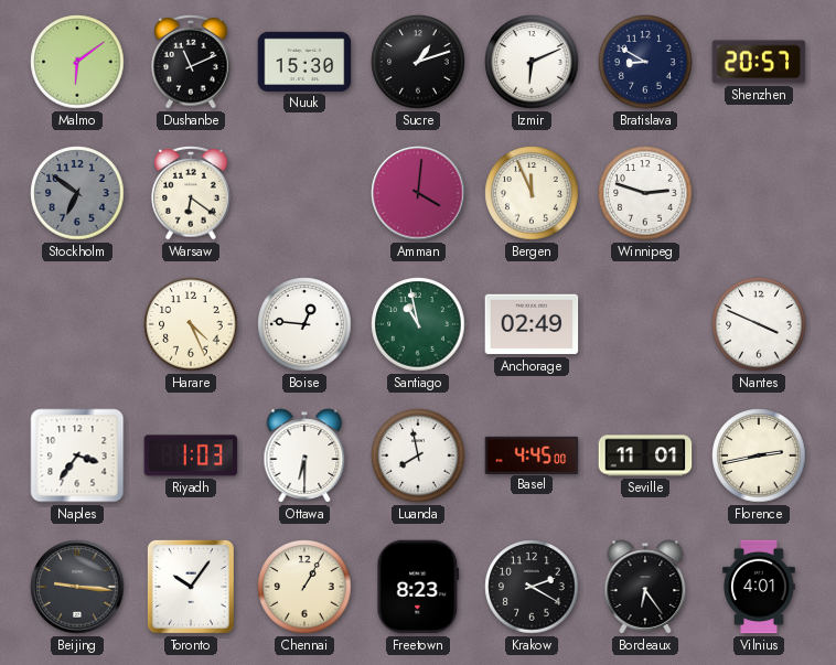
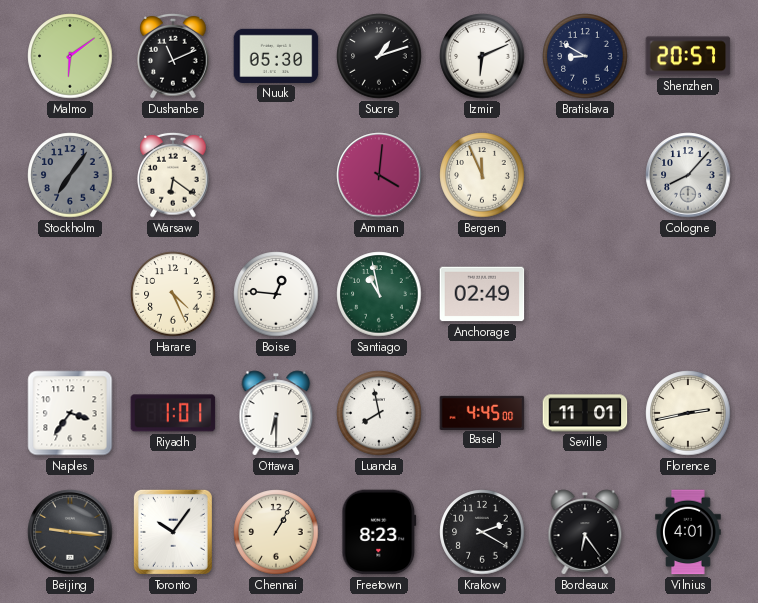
Nuuk: 15:30 -> 05:30
Stockholm: 6:51 -> 7:06
Winnipeg: 2:48 -> none
Cologne: none -> 8:07
Nantes: 3:49 -> none
Riyadh: 1:03 -> 1:01
